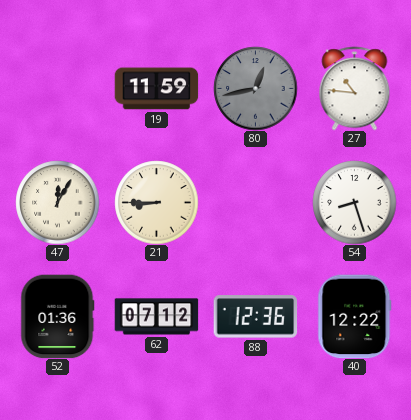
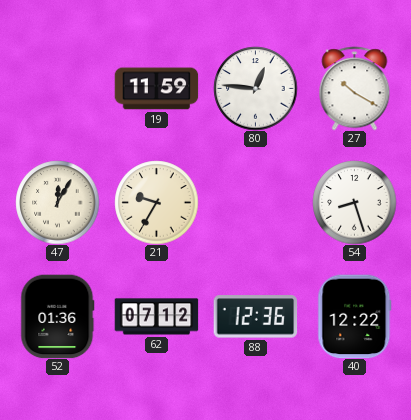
80: 12:43 -> 12:46
80 dial: grey -> white
27: 10:46 -> 10:20
21: 8:45 -> 9:35
